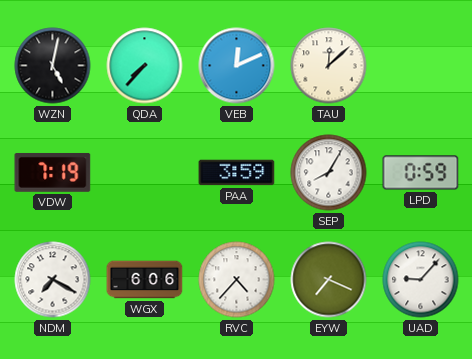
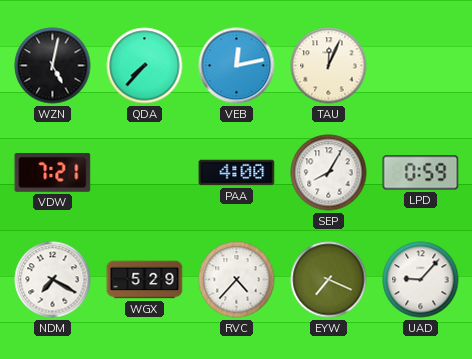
VEB: 12:11 -> 12:13
TAU: 12:08 -> 12:04
VDW: 7:19 -> 7:21
PAA: 3:59 -> 4:00
WGX: 6:06 -> 5:29
